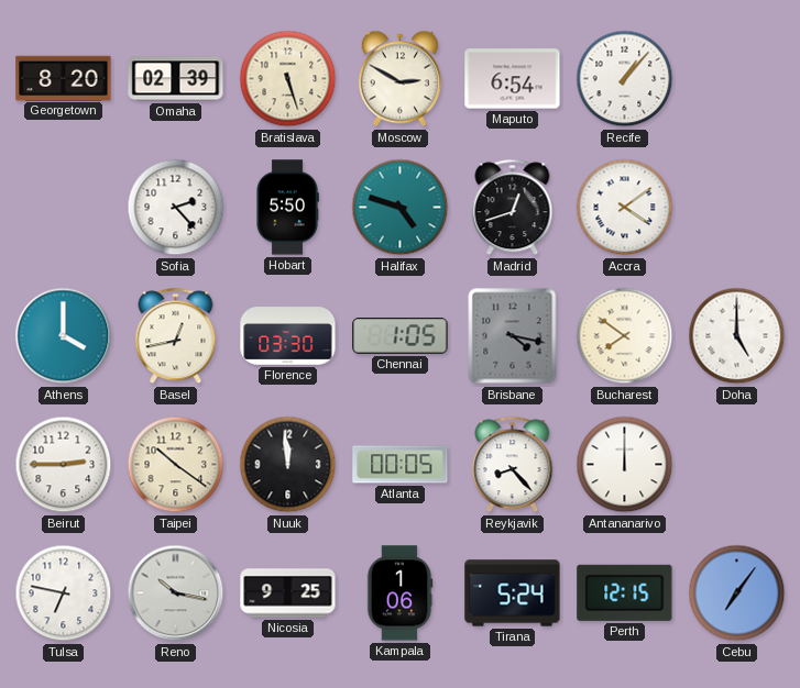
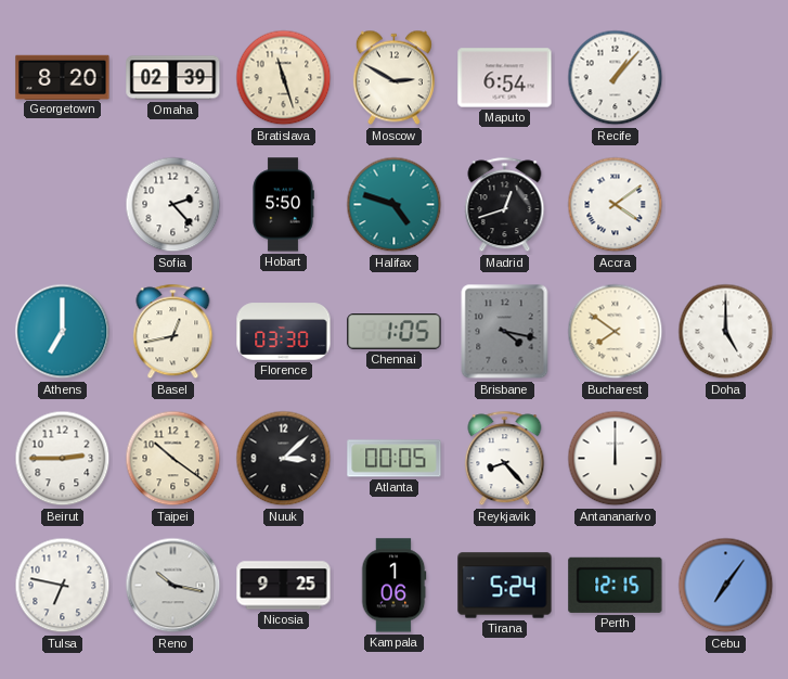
Bratislava: 5:27 -> 11:27
Athens: 4:00 -> 7:00
Nuuk: 11:59 -> 3:08
